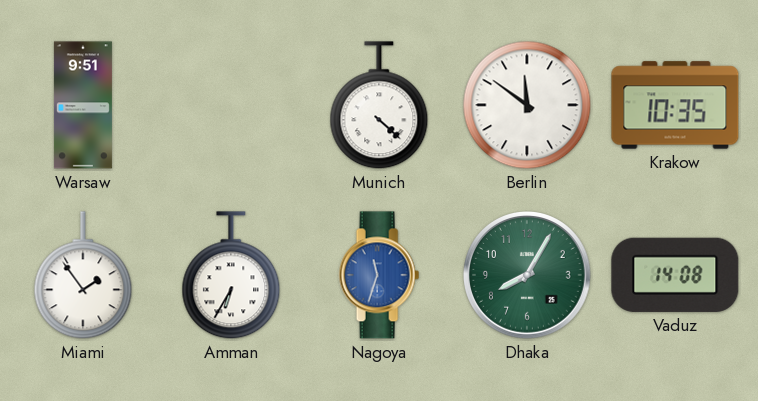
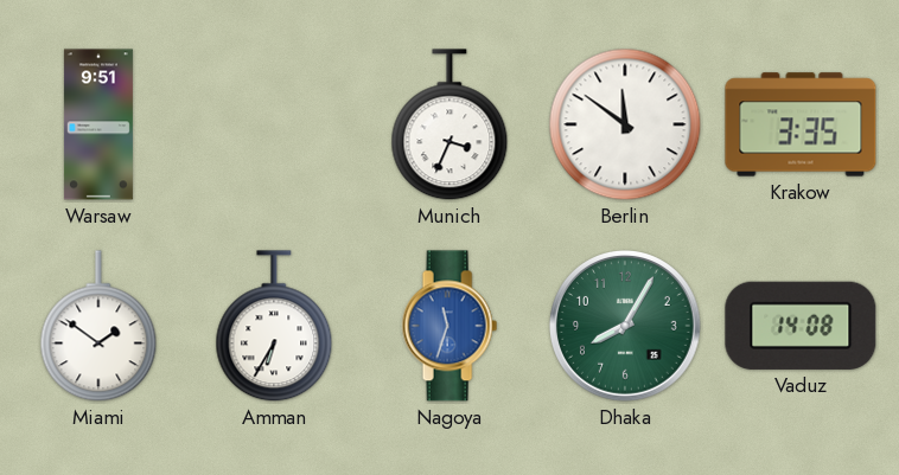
Munich: 4:22 -> 3:34
Krakow: 10:35 -> 3:35
Miami: 1:54 -> 1:51
